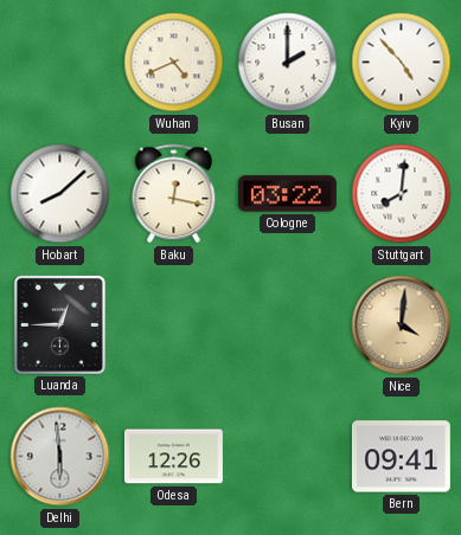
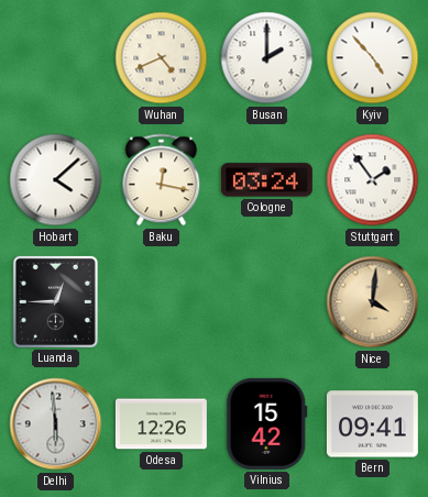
Hobart: 8:08 -> 4:08
Cologne: 03:22 -> 03:24
Stuttgart: 8:01 -> 1:54
Vilnius: none -> 15:42
